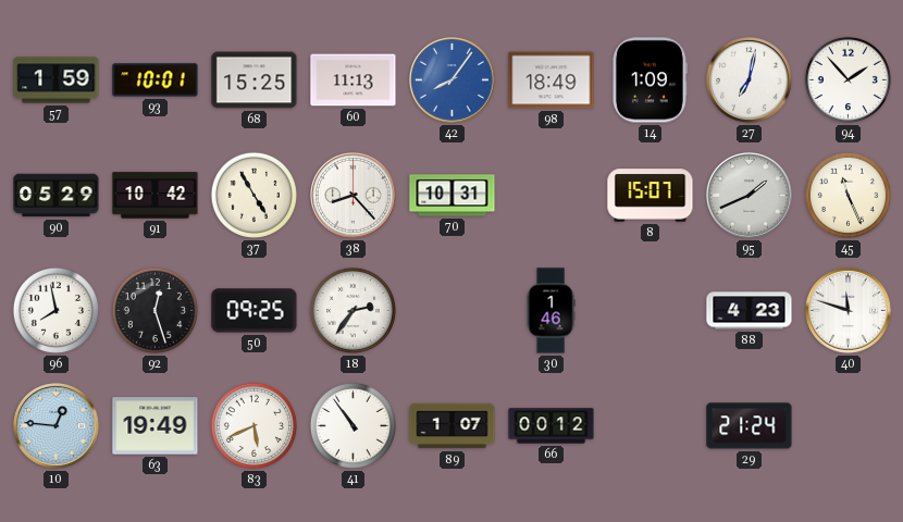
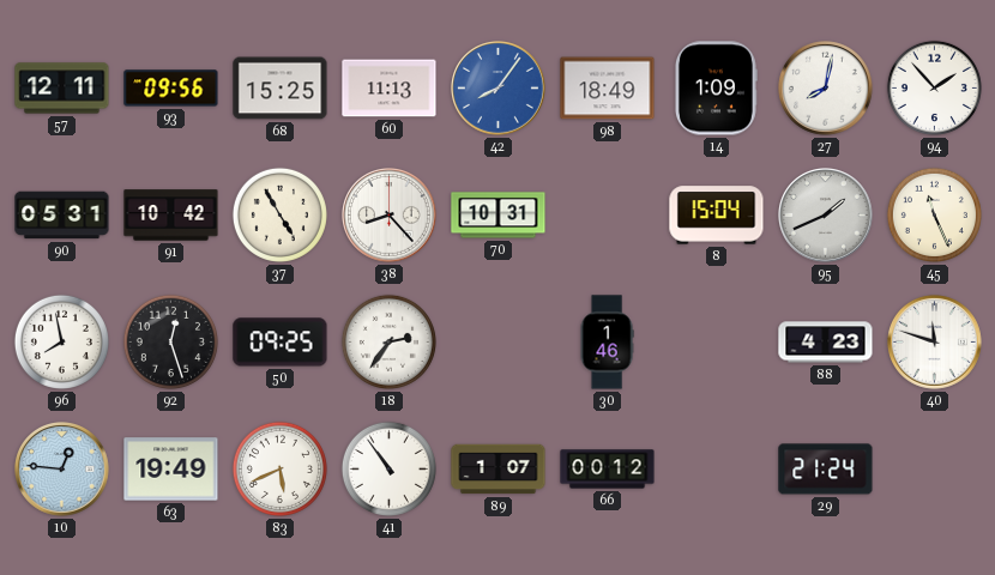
57: 1:59 -> 12:11
93: 10:01 -> 09:56
27: 7:02 -> 8:02
90: 05:29 -> 05:31
8: 15:07 -> 15:04
